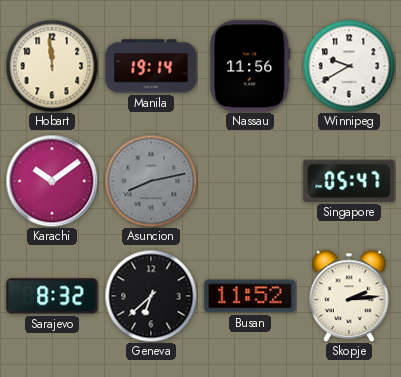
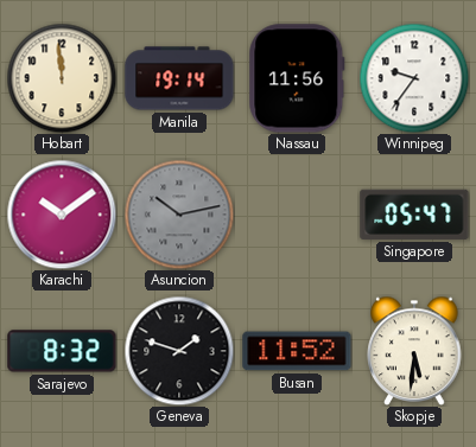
Winnipeg: 9:40 -> 9:36
Asuncion: 8:13 -> 10:13
Geneva: 6:38 -> 1:48
Skopje: 2:14 -> 5:31
